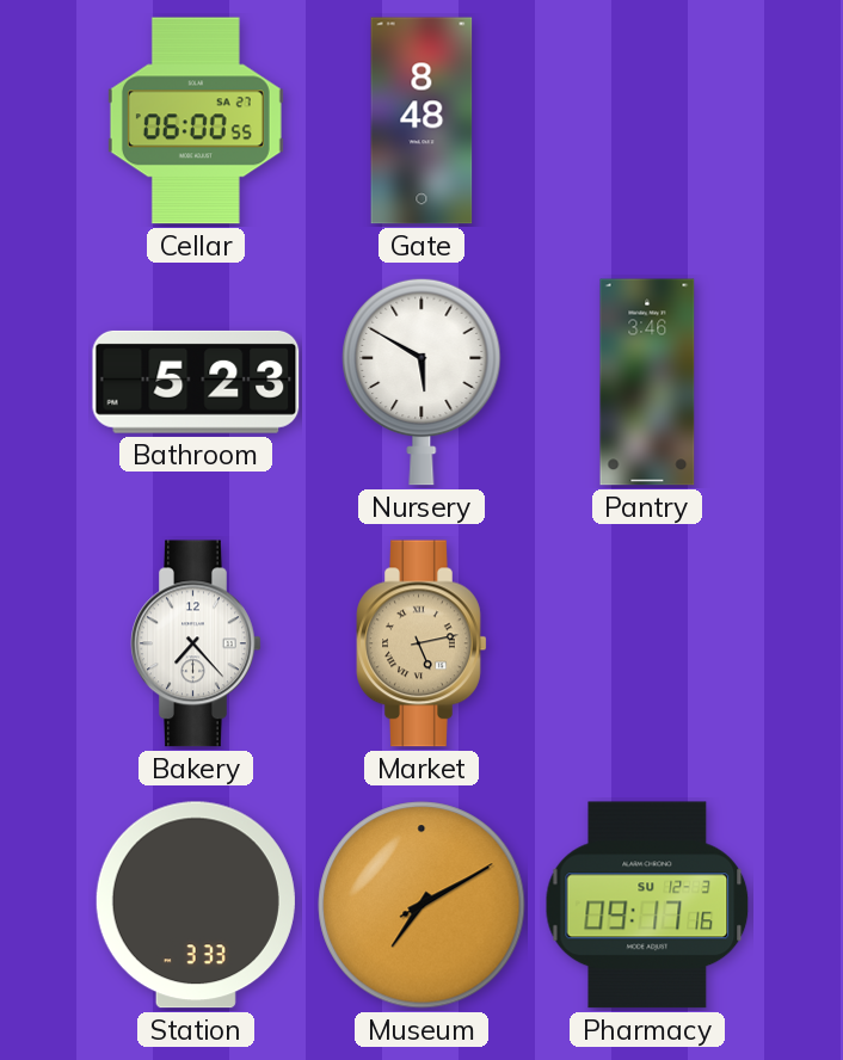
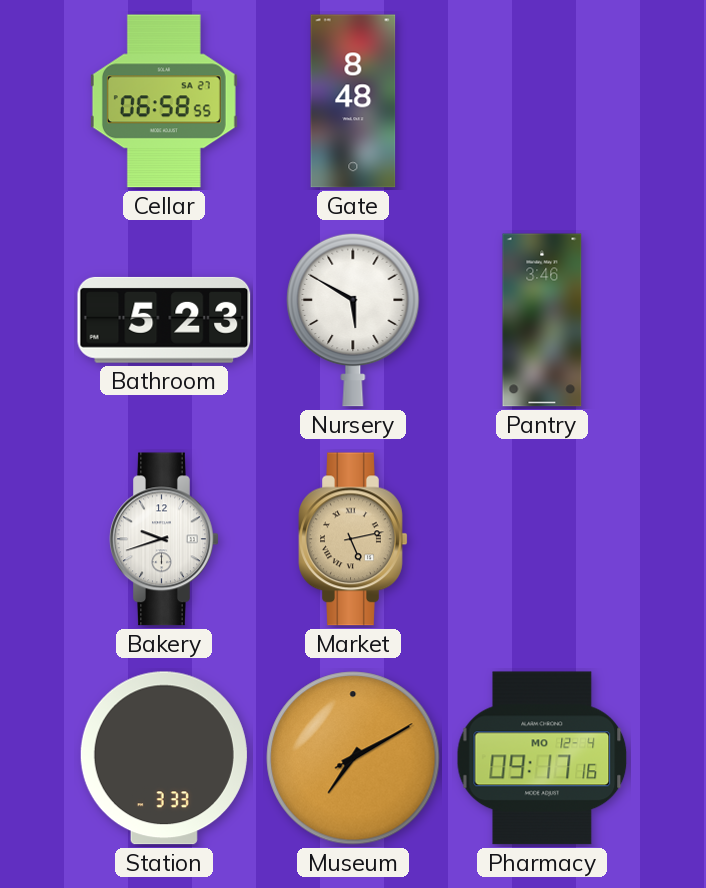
Cellar: 06:00 -> 06:58
Bakery: 7:23 -> 9:42
Pharmacy date: SU 12-3 -> MO 12-4
